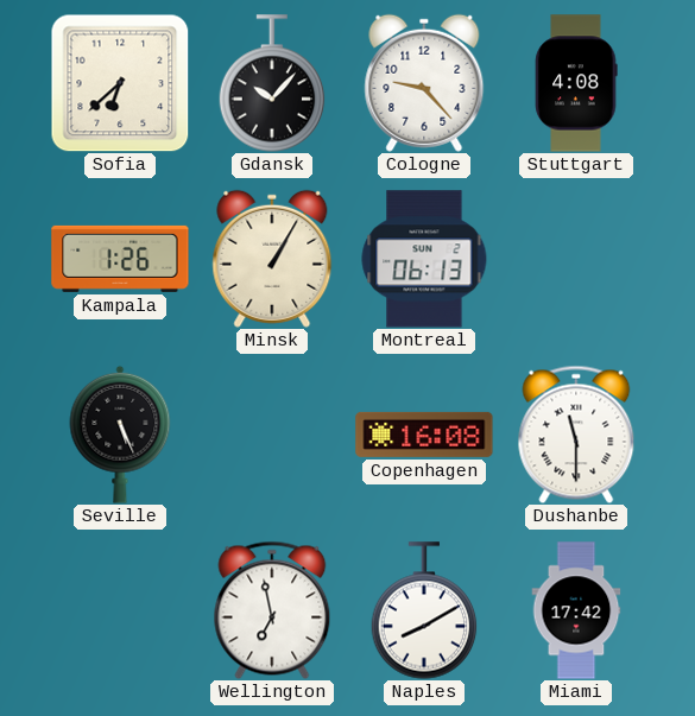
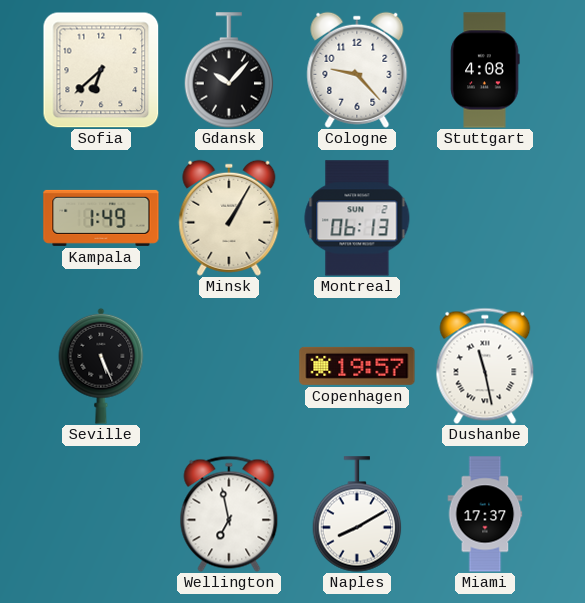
Kampala: 1:26 -> 1:49
Copenhagen: 16:08 -> 19:57
Dushanbe: 11:30 -> 11:28
Miami: 17:42 -> 17:37
